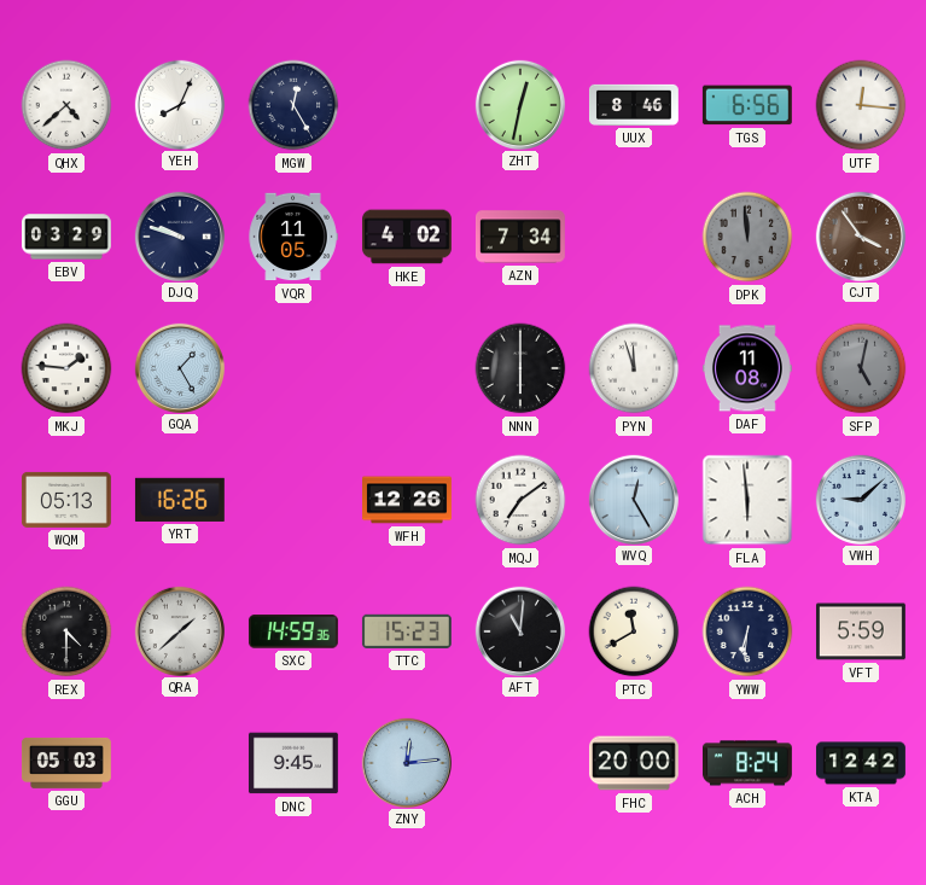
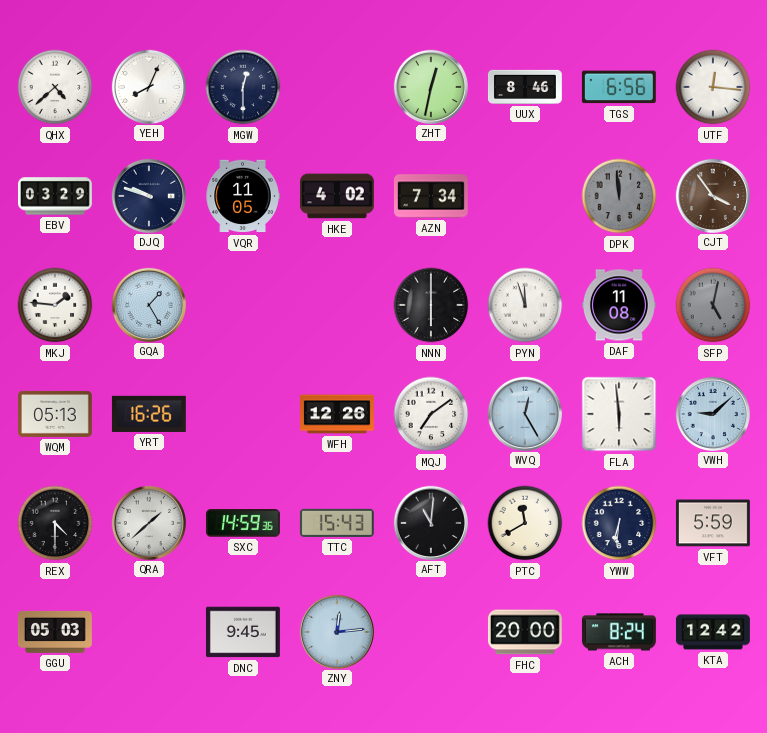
MGW: 12:25 -> 12:30
TTC: 15:23 -> 15:43
